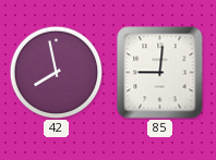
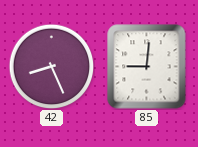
42: 7:58 -> 8:26
